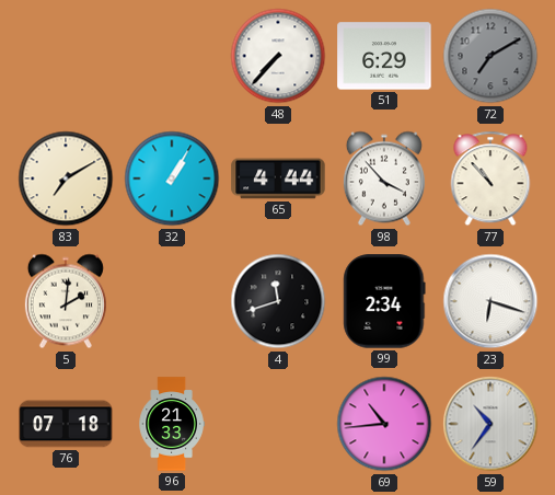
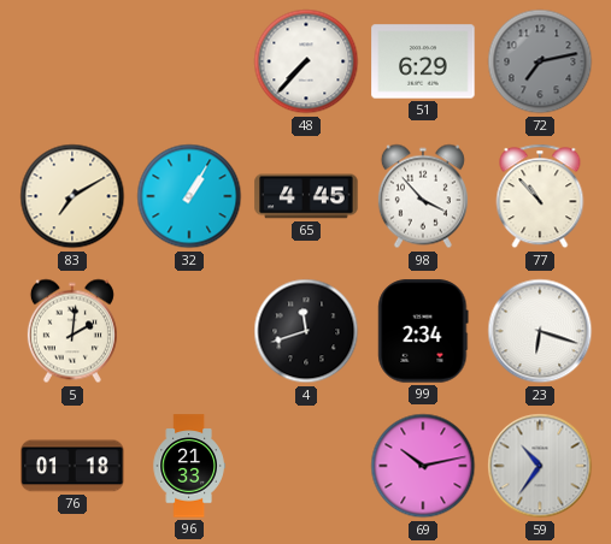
72: 7:10 -> 7:13
65: 4:44 -> 4:45
76: 07:18 -> 01:18
69: 10:44 -> 10:13
